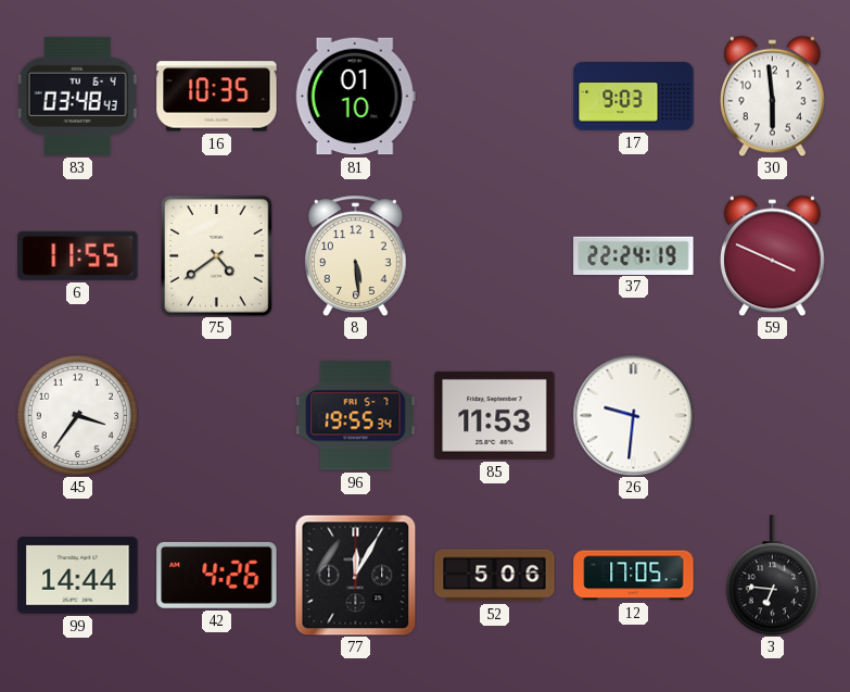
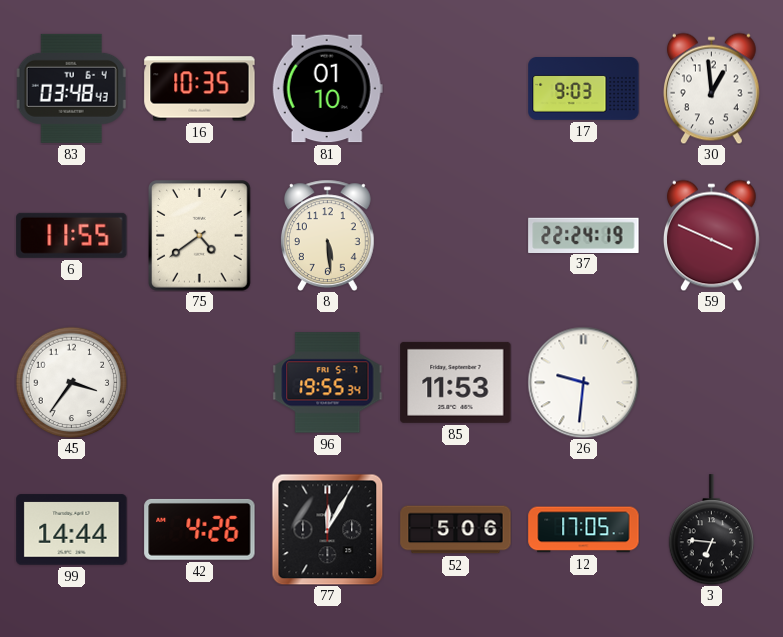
30: 5:59 -> 12:59
